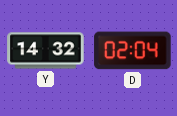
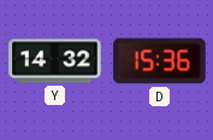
D: 02:04 -> 15:36
